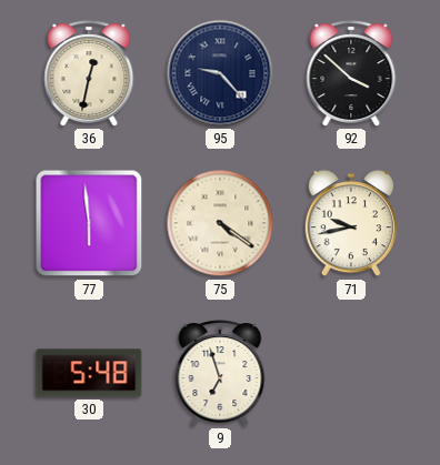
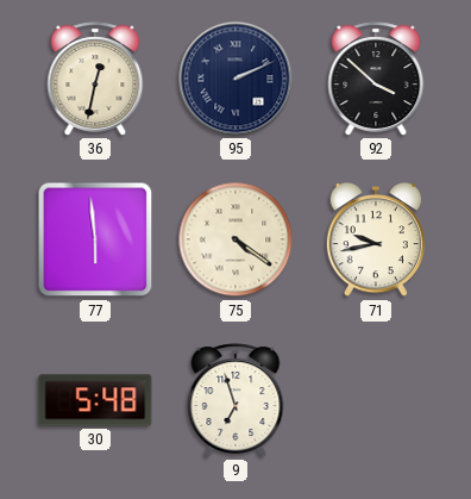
95: 9:23 -> 2:11
